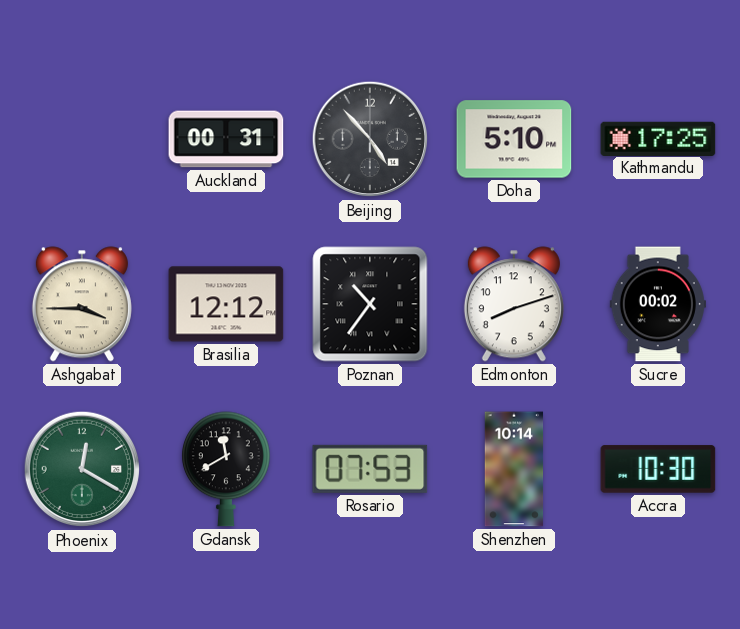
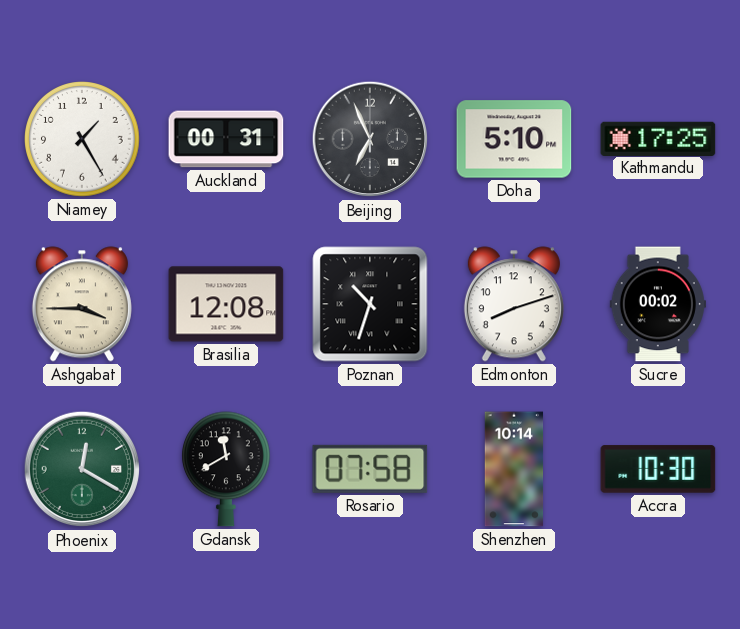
Niamey: none -> 1:25
Beijing: 4:53 -> 6:56
Brasilia: 12:12 -> 12:08
Poznan: 10:36 -> 10:33
Rosario: 07:53 -> 07:58
